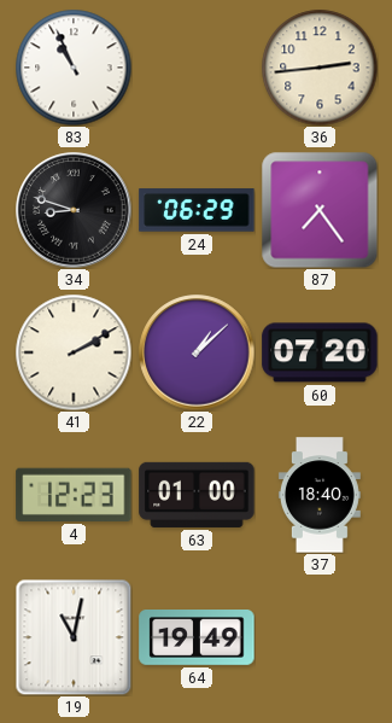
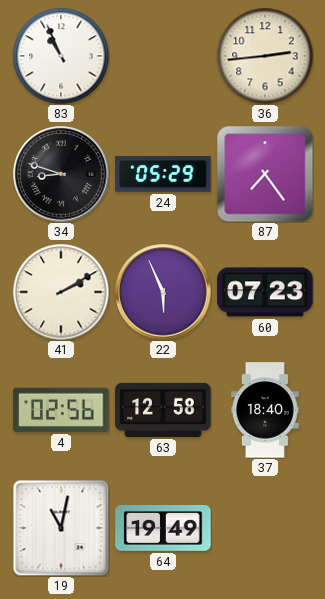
24: 06:29 -> 05:29
22: 1:08 -> 5:56
60: 07:20 -> 07:23
4: 12:23 -> 02:56
63: 01:00 -> 12:58
